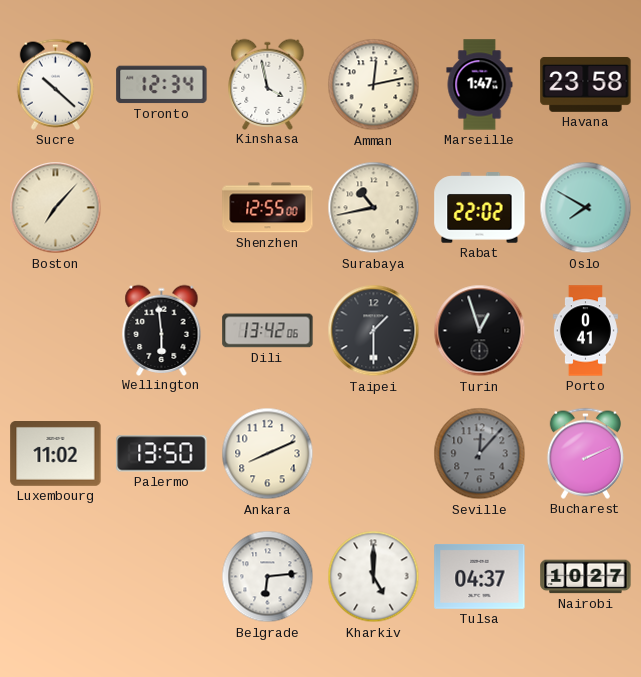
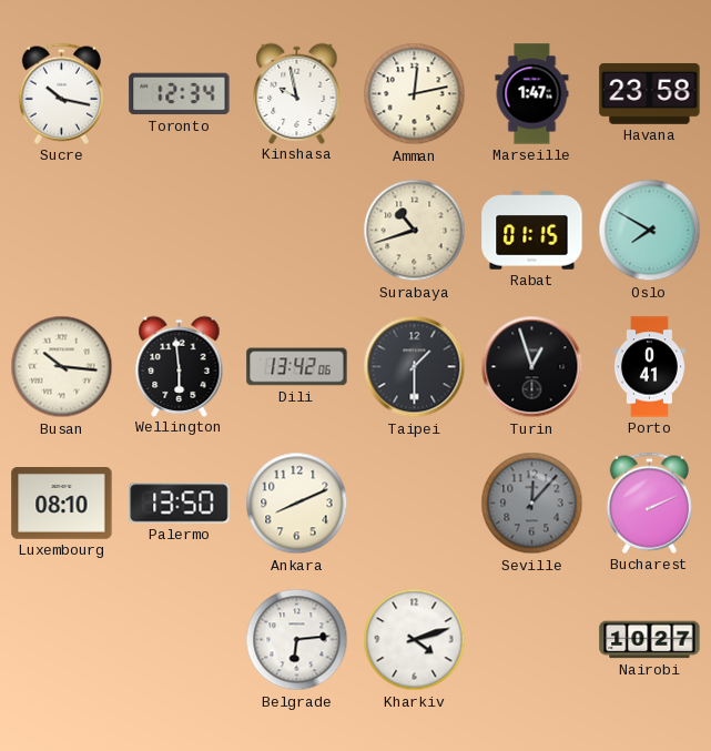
Sucre: 10:22 -> 10:17
Kinshasa: 3:58 -> 9:58
Boston: 7:07 -> none
Shenzhen: 12:55 -> none
Surabaya: 10:43 -> 10:42
Rabat: 22:02 -> 01:15
Busan: none -> 10:16
Luxembourg: 11:02 -> 08:10
Kharkiv: 5:00 -> 4:12
Tulsa: 04:37 -> none
